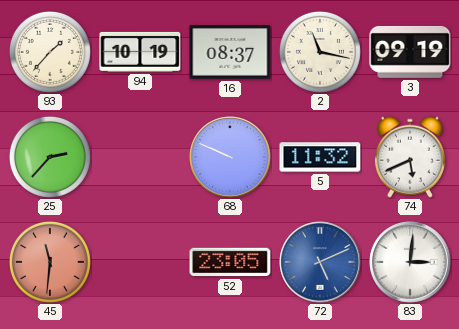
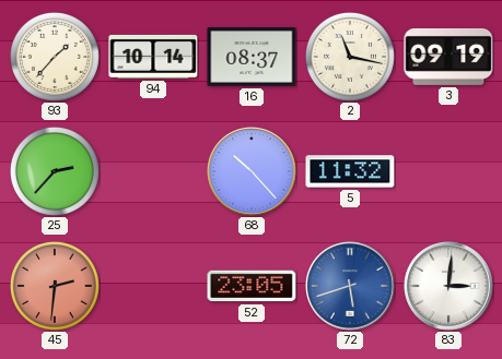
94: 10:19 -> 10:14
68: 9:49 -> 10:23
74: 5:41 -> none
45: 11:31 -> 2:31
72: 5:11 -> 5:42
